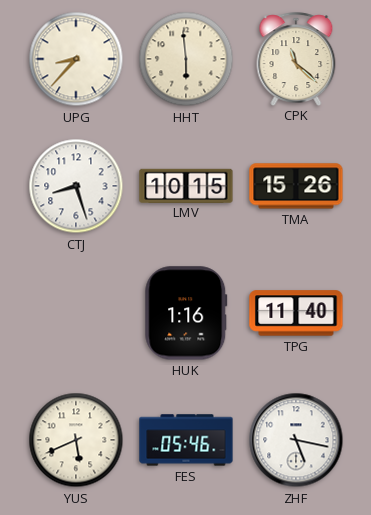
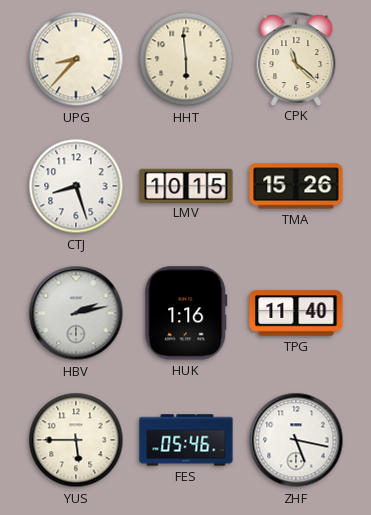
HBV: none -> 2:13
YUS: 5:41 -> 5:45
